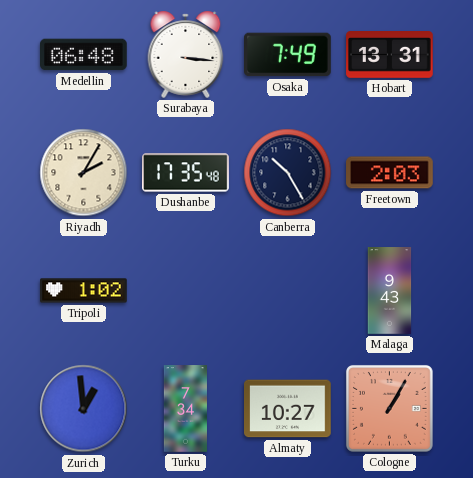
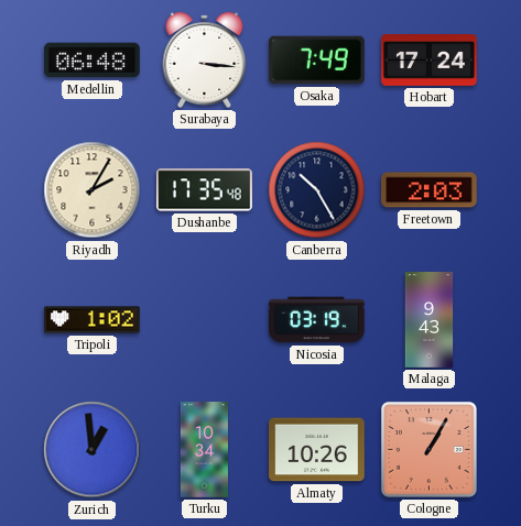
Hobart: 13:31 -> 17:24
Nicosia: none -> 03:19
Turku: 7:34 -> 10:34
Almaty: 10:27 -> 10:26
